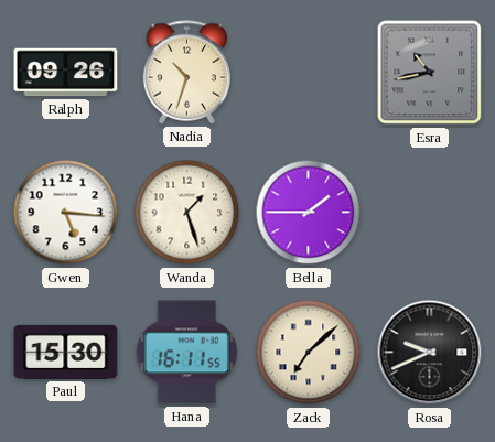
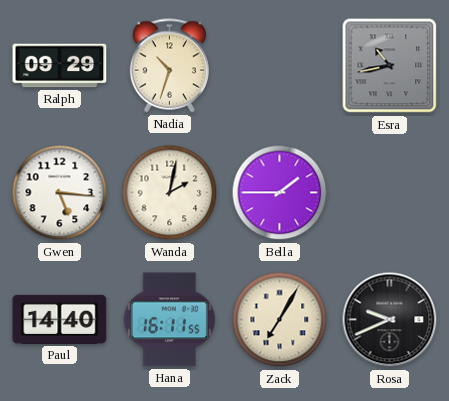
Ralph: 09:26 -> 09:29
Wanda: 1:27 -> 2:02
Paul: 15:30 -> 14:40
Zack: 7:08 -> 7:05
